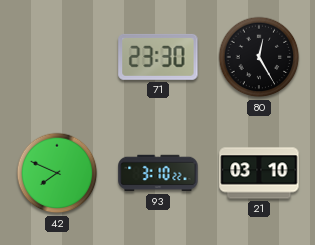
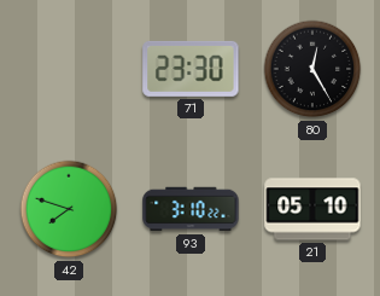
42: 7:49 -> 7:48
21: 03:10 -> 05:10
